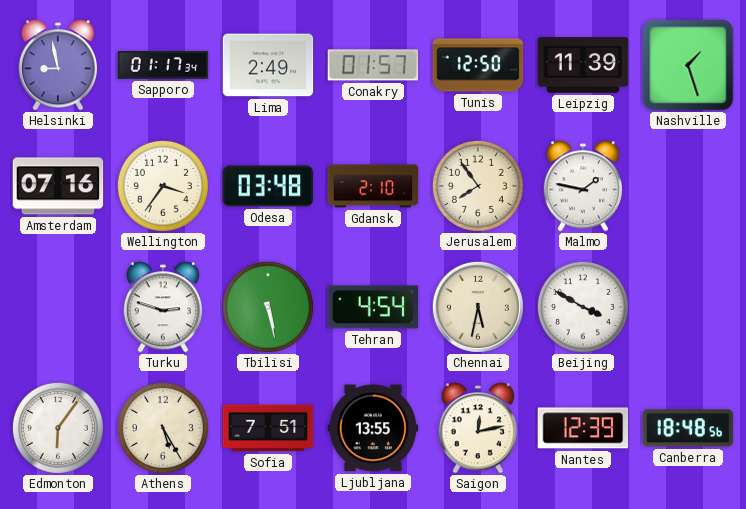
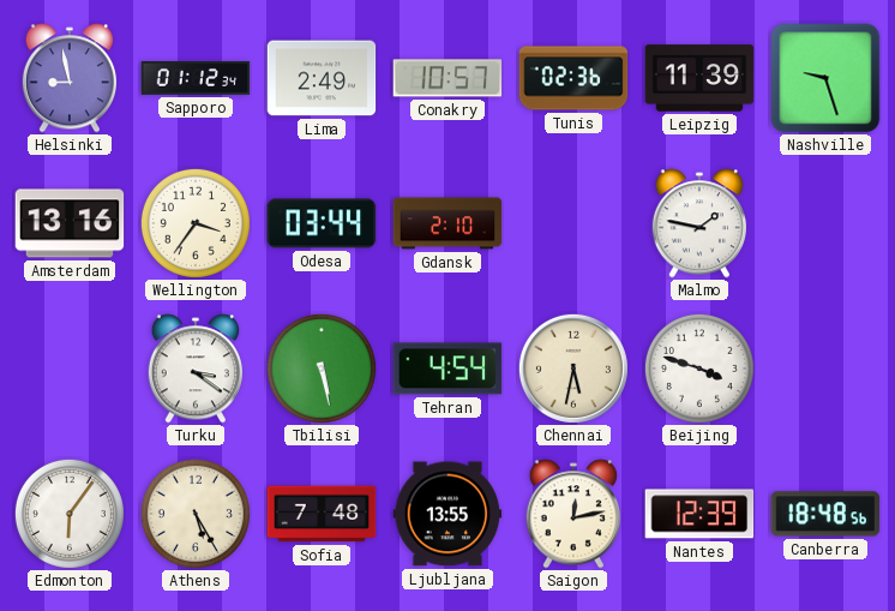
Sapporo: 01:17 -> 01:12
Conakry: 01:57 -> 10:57
Tunis: 12:50 -> 02:36
Nashville: 1:27 -> 9:27
Amsterdam: 07:16 -> 13:16
Odesa: 03:48 -> 03:44
Jerusalem: 7:54 -> none
Turku: 2:48 -> 3:21
Beijing: 3:50 -> 3:48
Sofia: 7:51 -> 7:48
